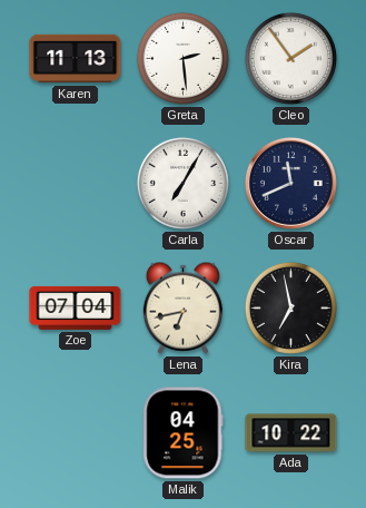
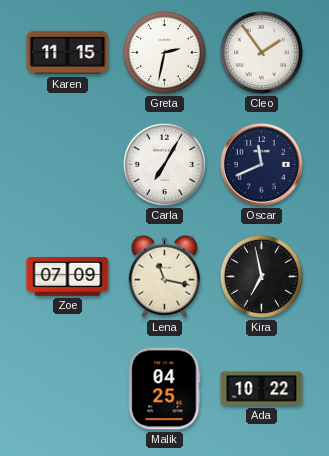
Karen: 11:13 -> 11:15
Greta: 2:29 -> 2:32
Zoe: 07:04 -> 07:09
Lena: 6:43 -> 11:17
